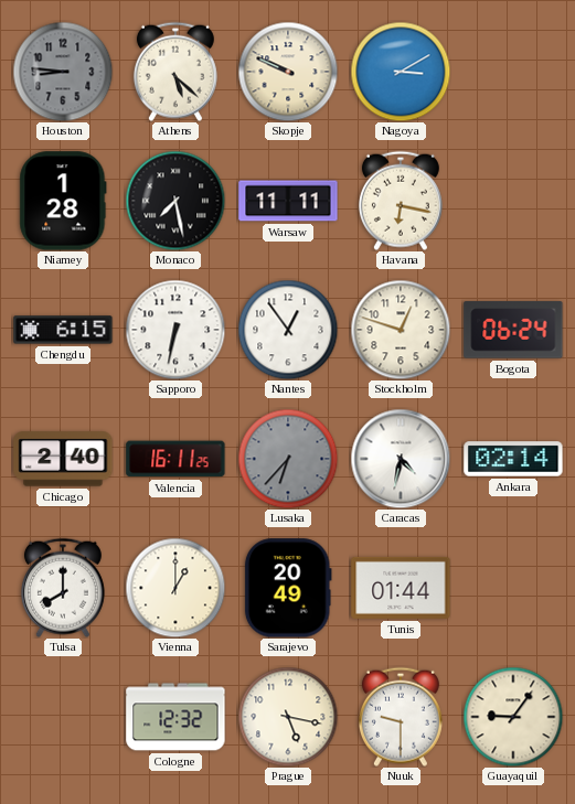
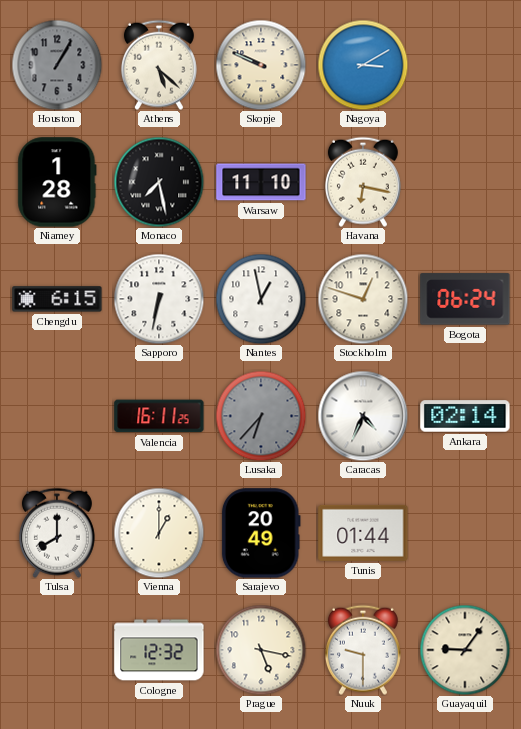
Houston: 8:46 -> 1:05
Warsaw: 11:11 -> 11:10
Nantes: 12:54 -> 12:58
Chicago: 2:40 -> none
Caracas: 4:32 -> 4:34
